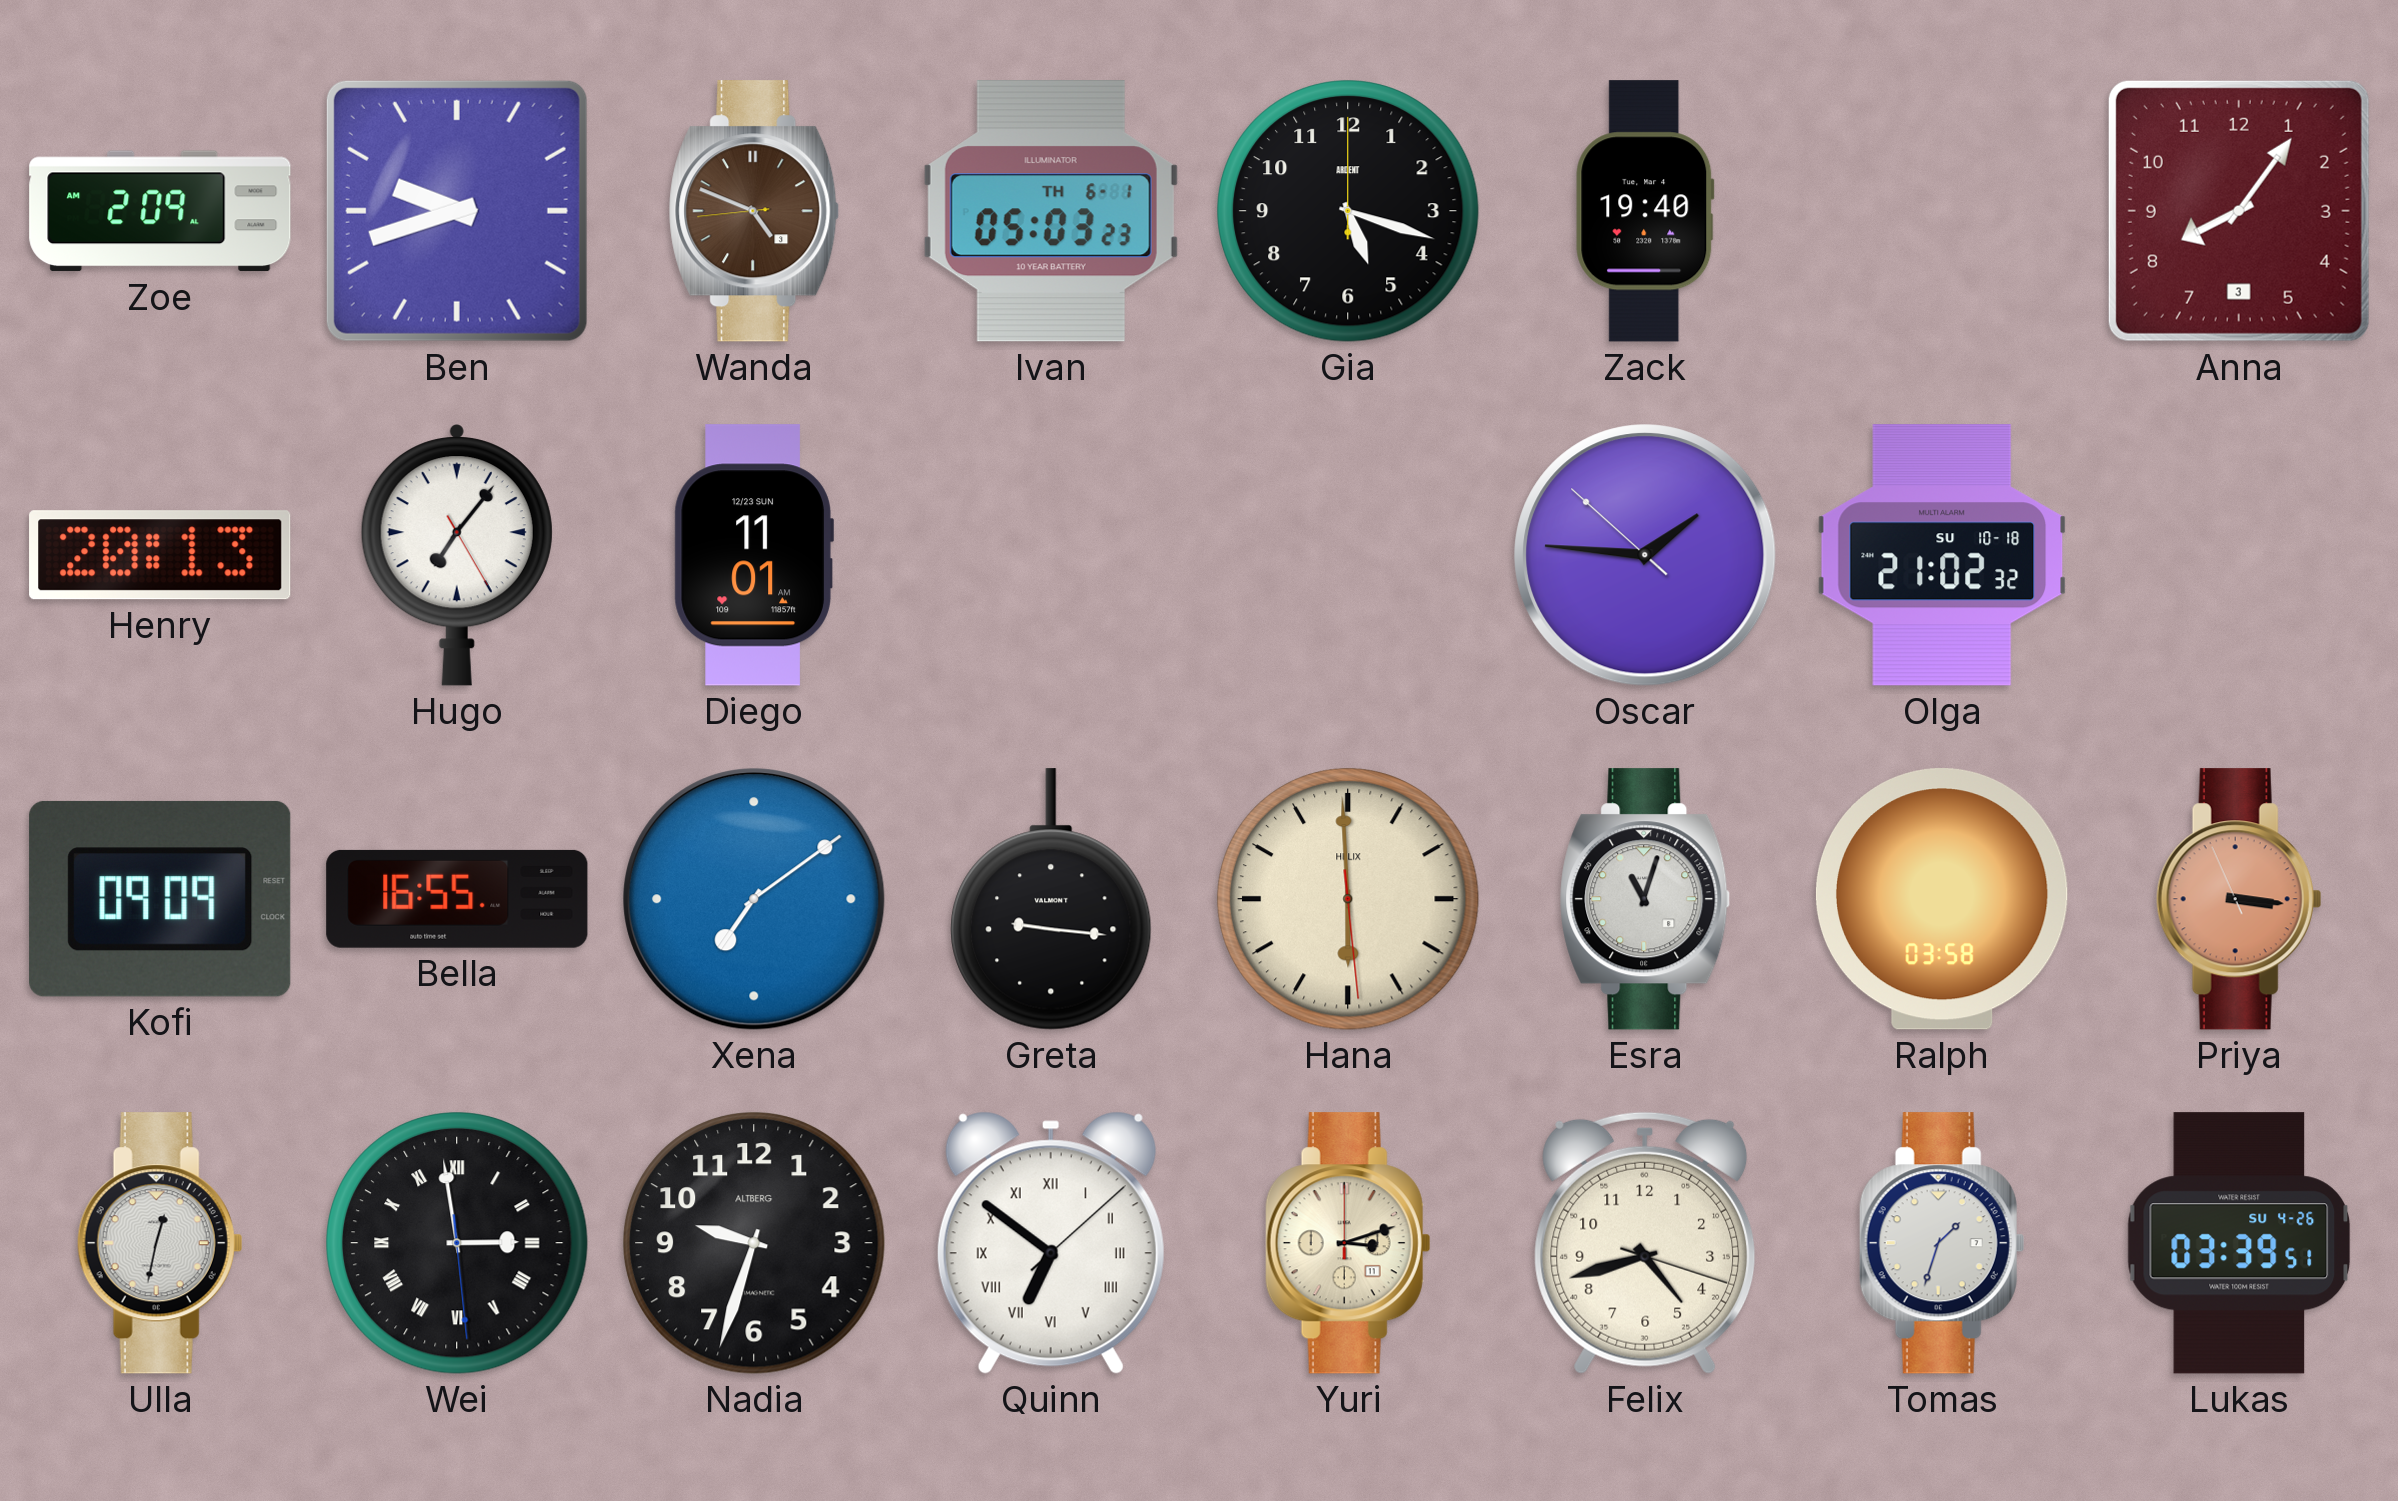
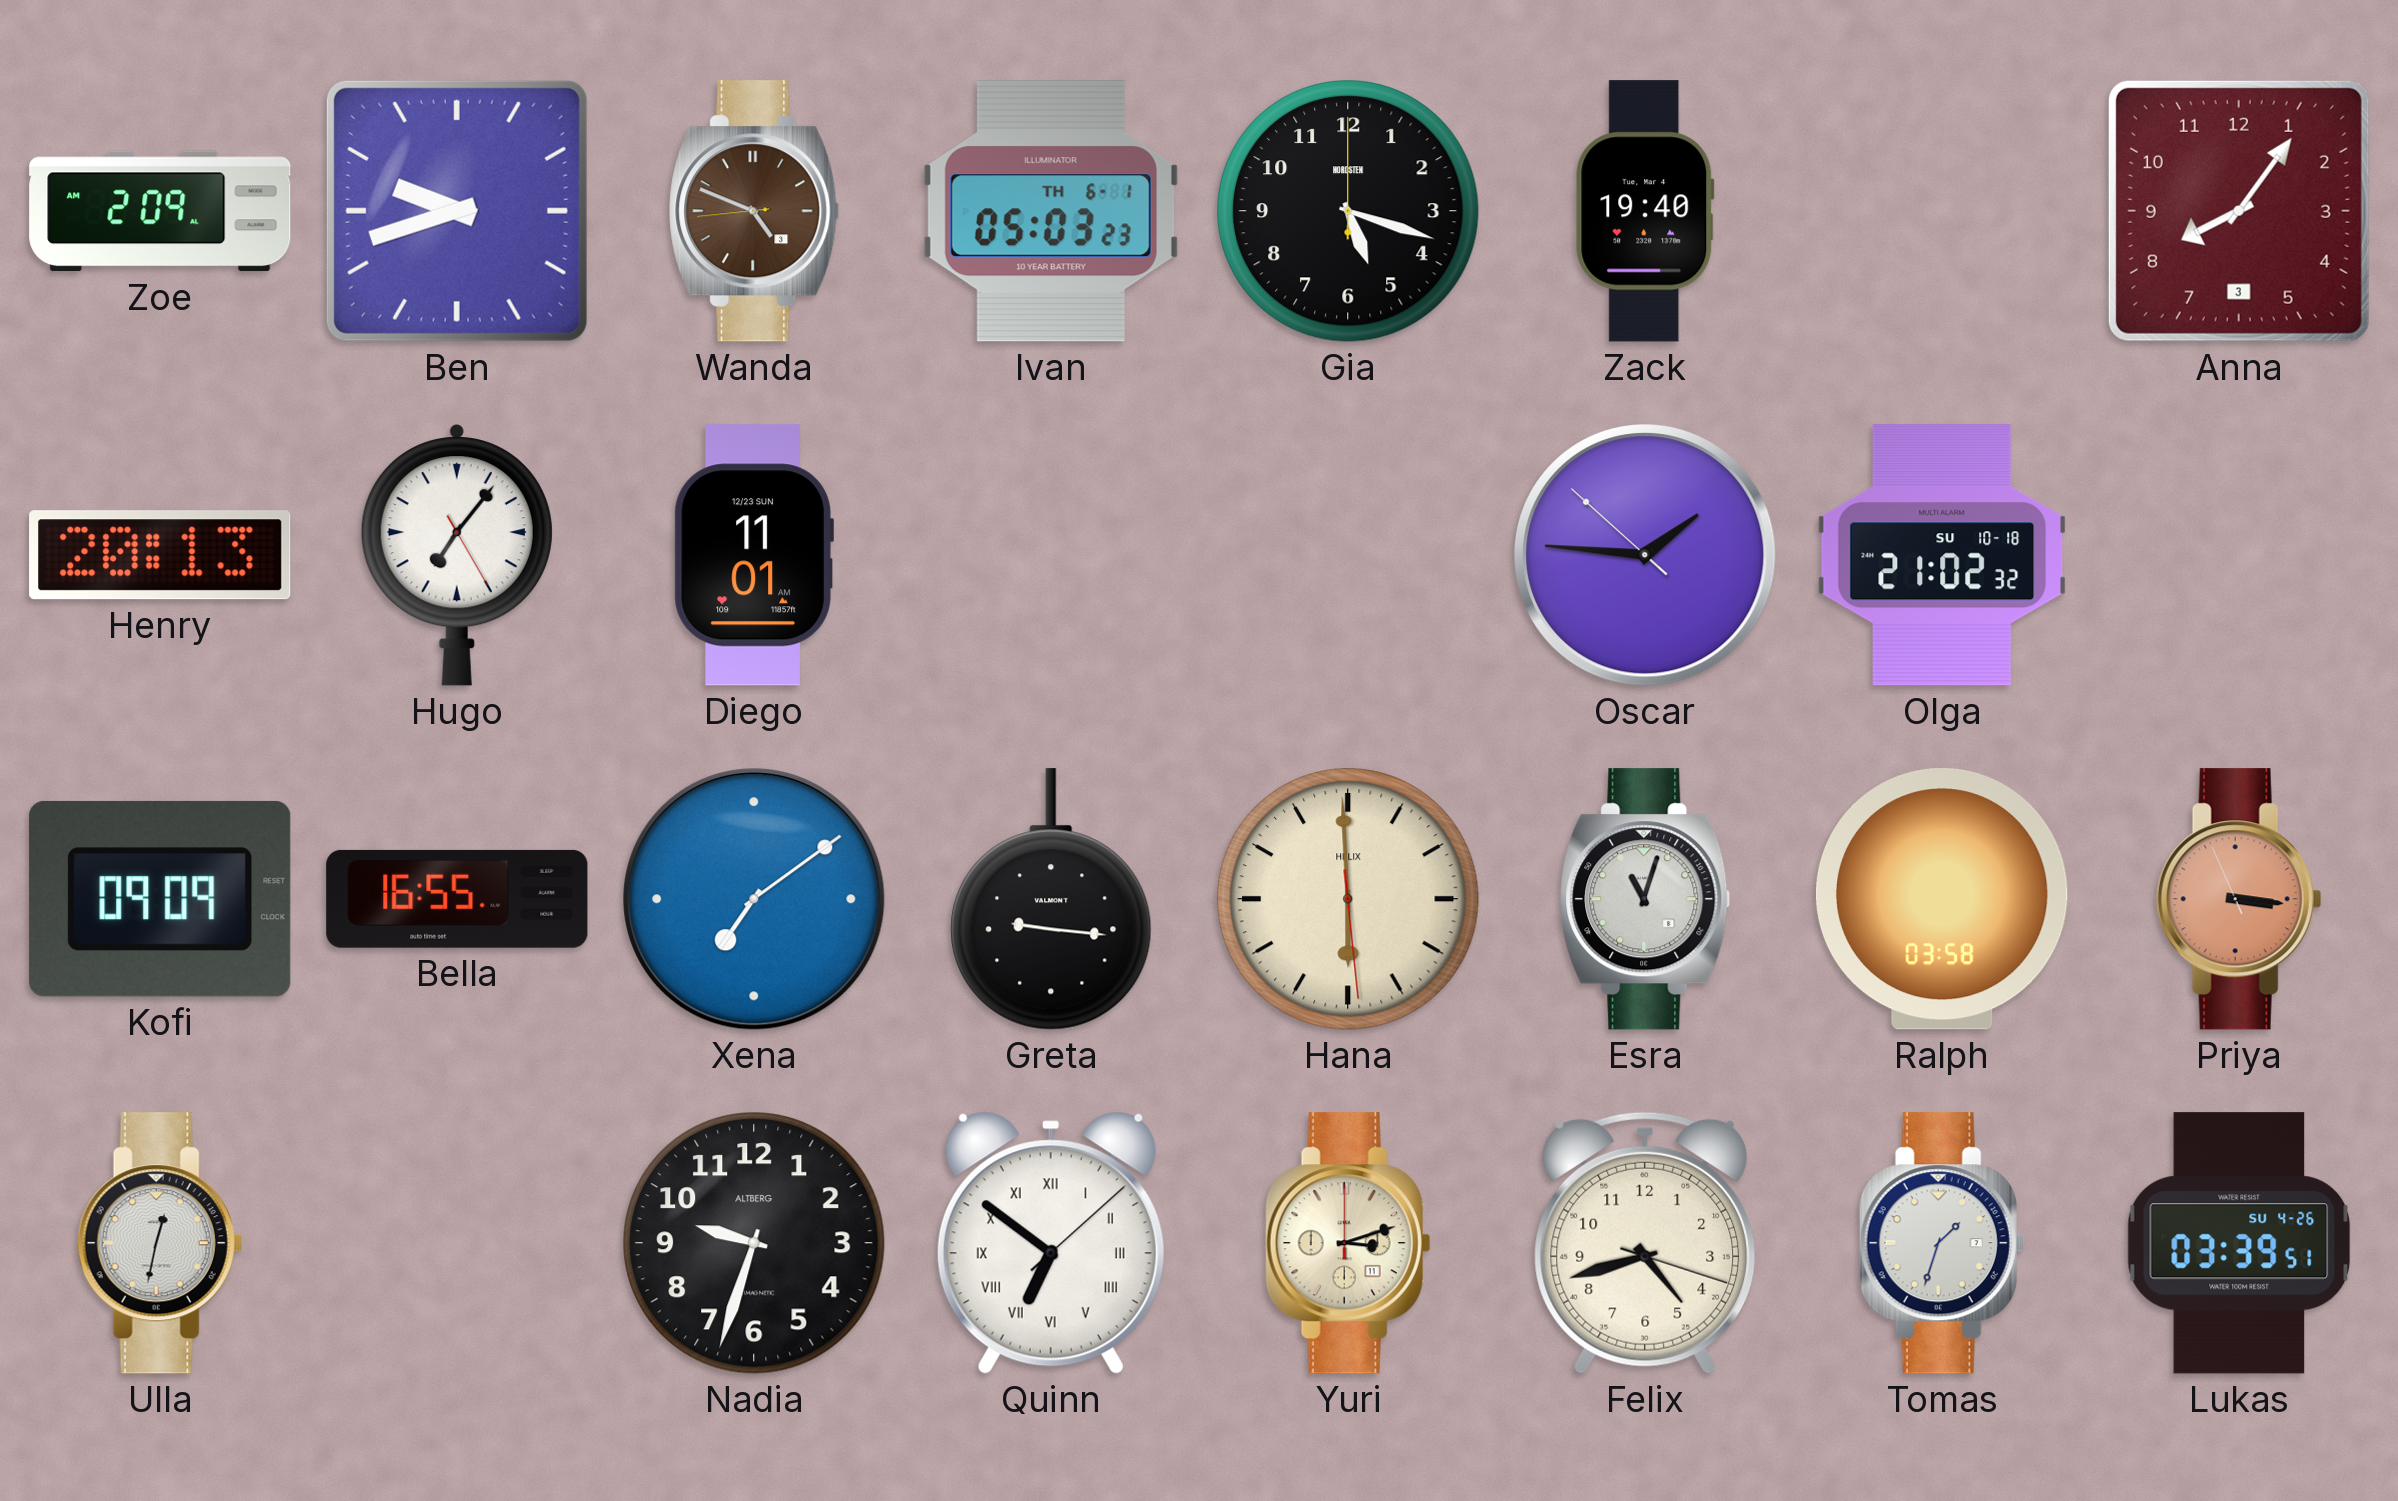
Gia brand: ARDENT -> NORDSTEN
Wei: 2:58 -> none
